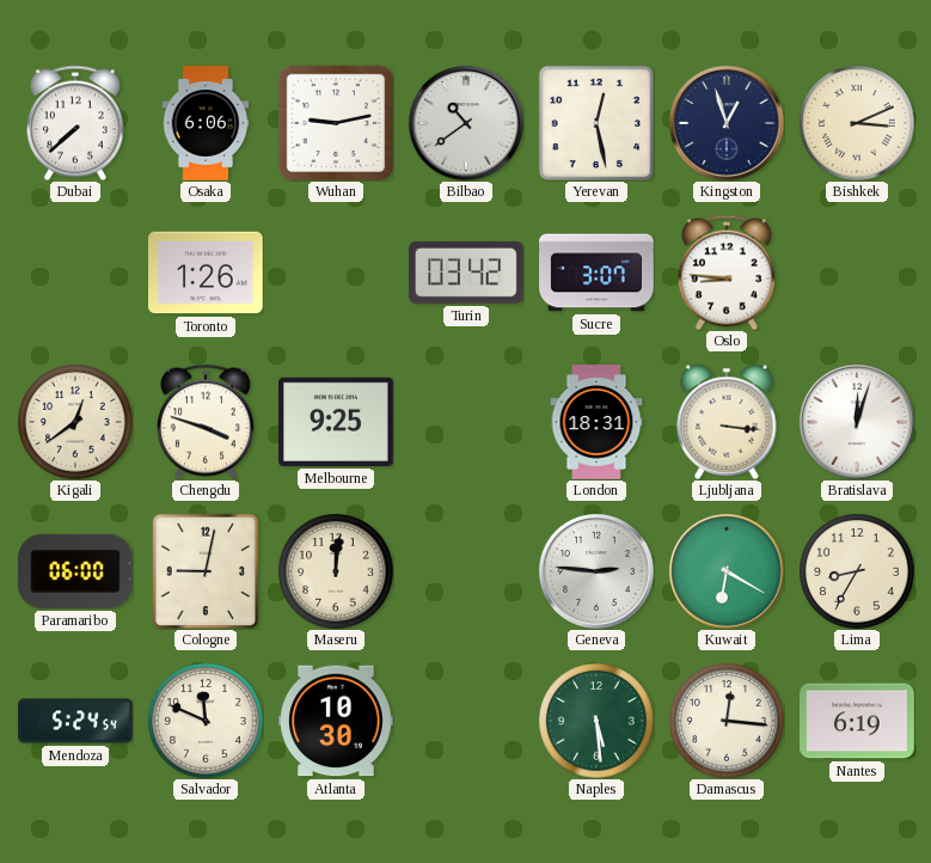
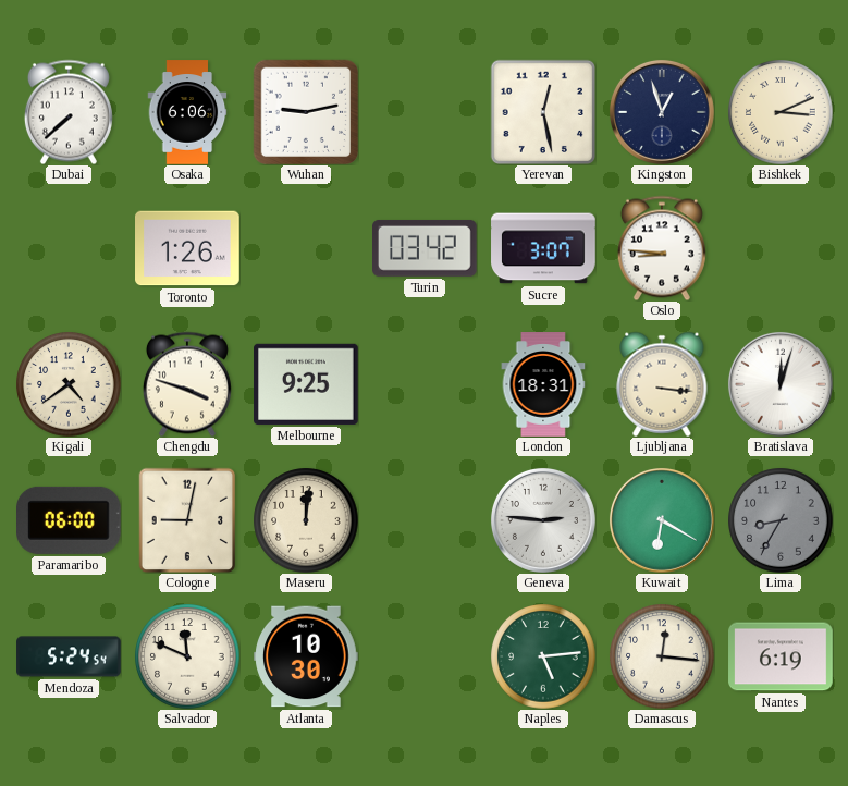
Bilbao: 10:39 -> none
Kigali: 12:39 -> 4:39
Lima dial: cream -> grey
Naples: 5:29 -> 5:14
